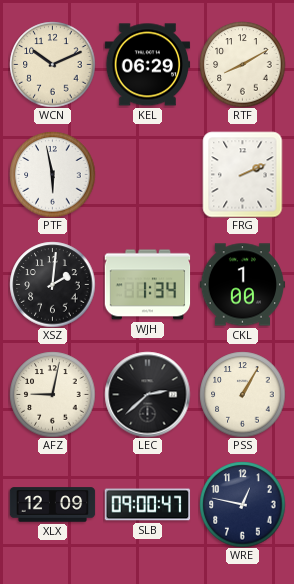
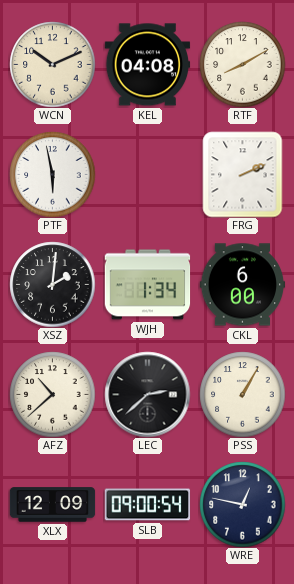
KEL: 06:29 -> 04:08
CKL: 1:00 -> 6:00
AFZ: 9:02 -> 10:38
SLB: 09:00:47 -> 09:00:54
